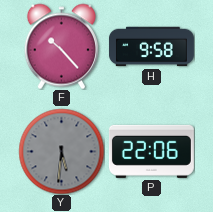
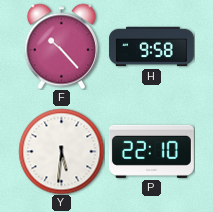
Y dial: grey -> white
P: 22:06 -> 22:10
